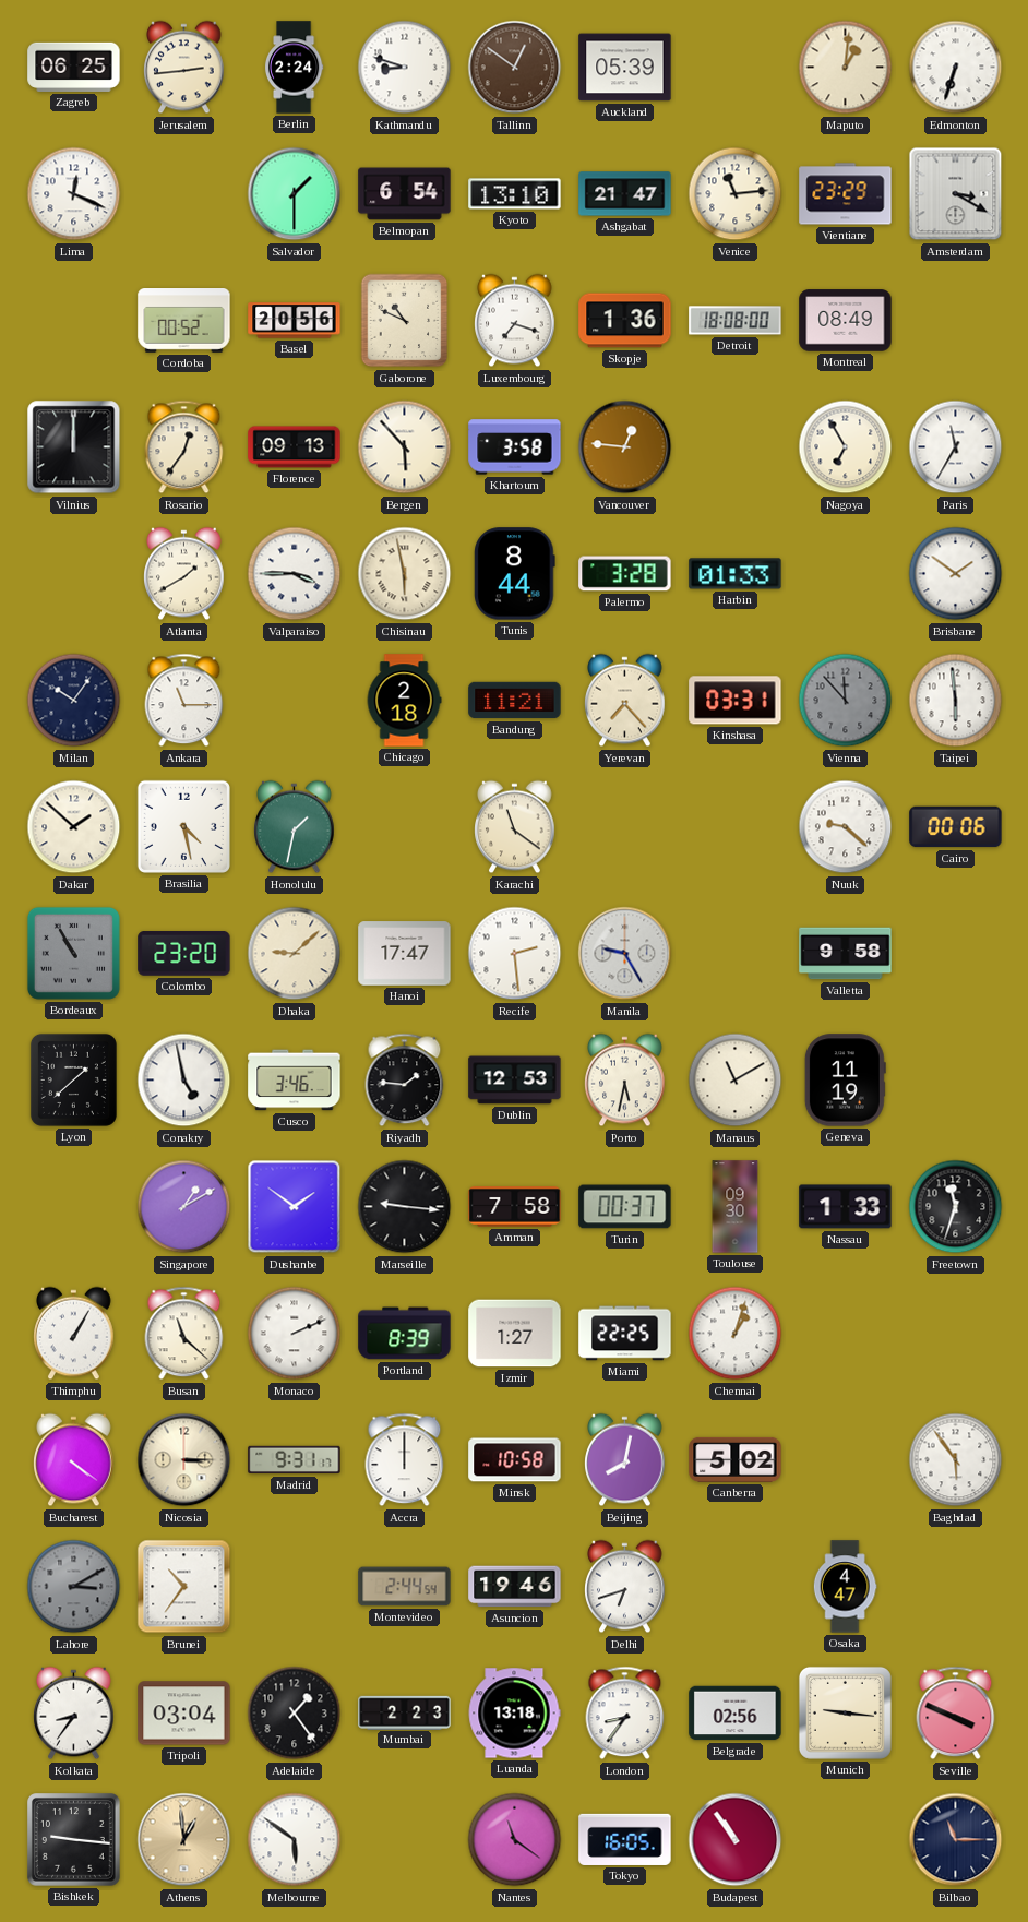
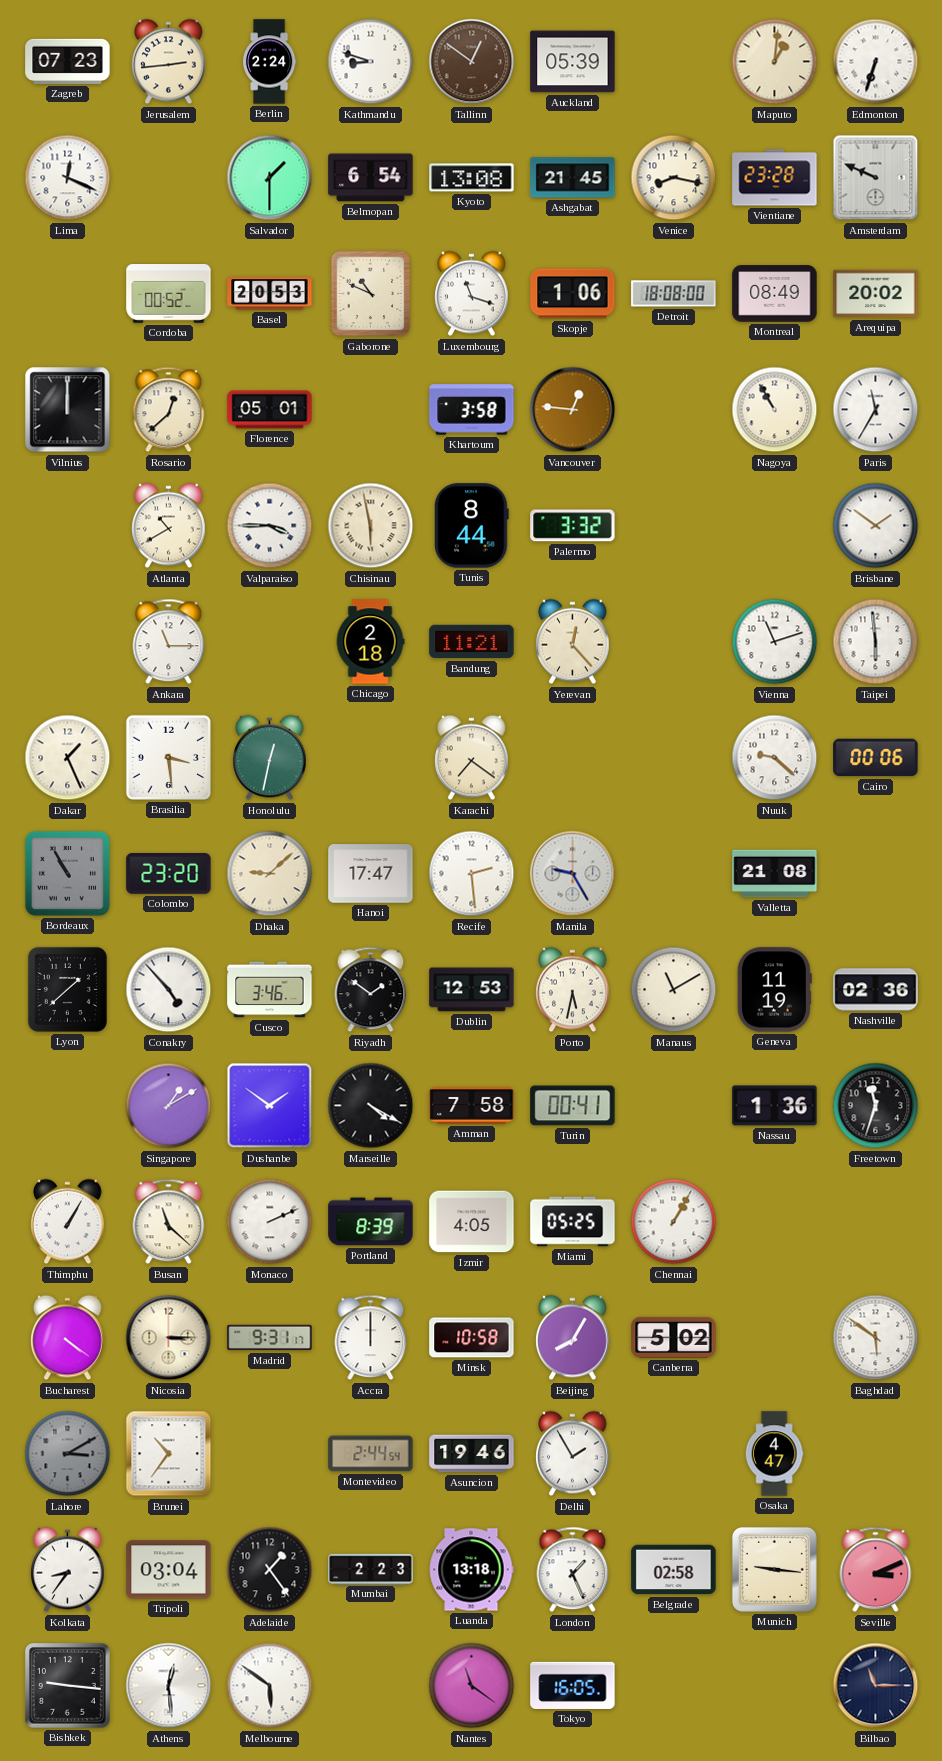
Zagreb: 06:25 -> 07:23
Kyoto: 13:10 -> 13:08
Ashgabat: 21:47 -> 21:45
Venice: 11:14 -> 8:17
Vientiane: 23:29 -> 23:28
Amsterdam: 3:20 -> 9:49
Basel: 20:56 -> 20:53
Luxembourg: 7:18 -> 11:18
Skopje: 1:36 -> 1:06
Arequipa: none -> 20:02
Rosario: 12:36 -> 12:38
Florence: 09:13 -> 05:01
Bergen: 5:53 -> none
Nagoya: 6:55 -> 10:55
Atlanta: 1:40 -> 10:40
Palermo: 3:28 -> 3:32
Harbin: 01:33 -> none
Milan: 10:06 -> none
Yerevan: 7:23 -> 12:23
Kinshasa: 03:31 -> none
Vienna: 11:53 -> 11:12
Vienna dial: grey -> white
Dakar: 1:52 -> 1:26
Brasilia: 4:28 -> 3:29
Honolulu: 1:32 -> 12:32
Karachi: 11:21 -> 7:21
Valletta: 9:58 -> 21:08
Conakry: 4:58 -> 4:53
Riyadh: 1:46 -> 1:51
Nashville: none -> 02:36
Marseille: 9:16 -> 4:20
Turin: 00:37 -> 00:41
Toulouse: 09:30 -> none
Nassau: 1:33 -> 1:36
Izmir: 1:27 -> 4:05
Miami: 22:25 -> 05:25
Chennai: 1:03 -> 1:05
Beijing: 8:02 -> 8:05
Baghdad: 5:54 -> 5:51
Delhi: 6:42 -> 1:55
London: 8:36 -> 1:26
Belgrade: 02:56 -> 02:58
Seville: 3:49 -> 3:11
Athens: 12:59 -> 12:29
Athens dial: champagne -> white
Budapest: 10:54 -> none
